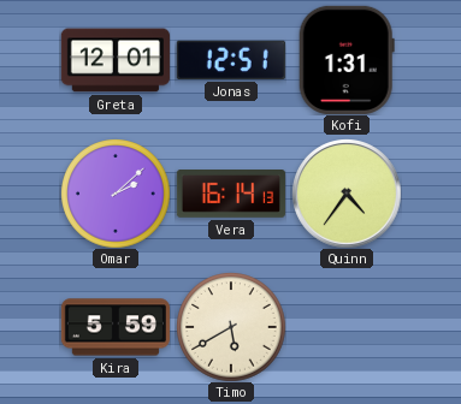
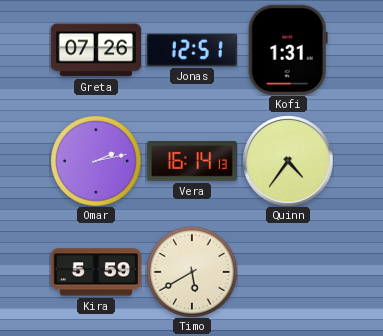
Greta: 12:01 -> 07:26
Omar: 2:08 -> 2:13
